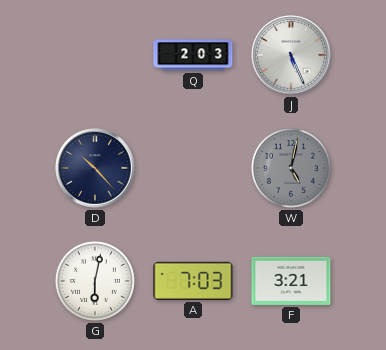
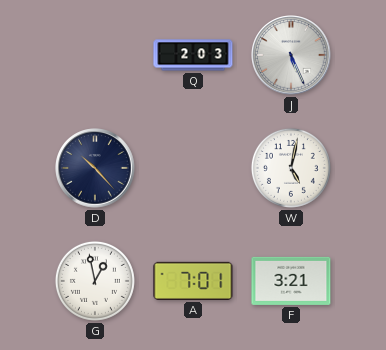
W dial: grey -> white
G: 6:02 -> 12:58
A: 7:03 -> 7:01
